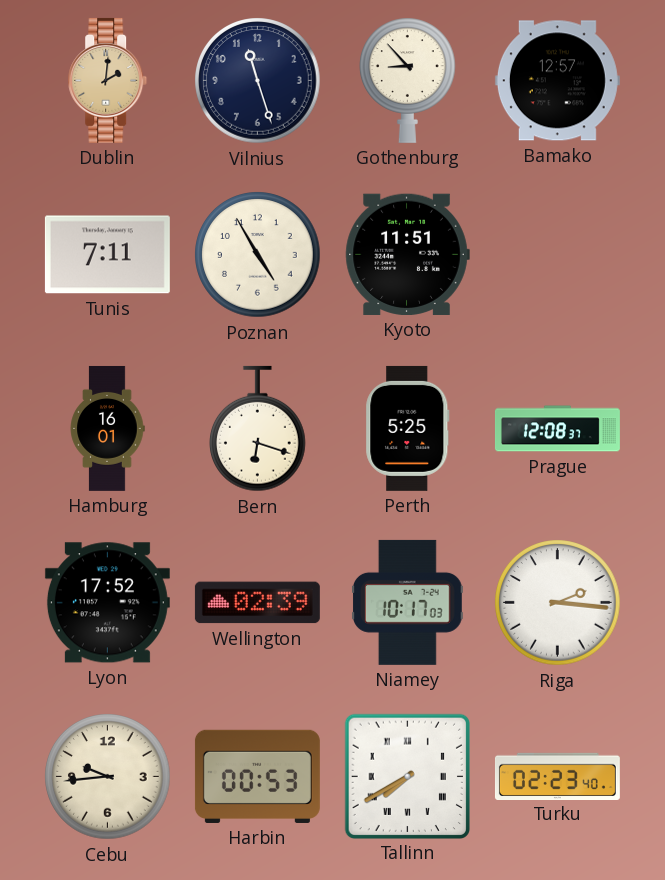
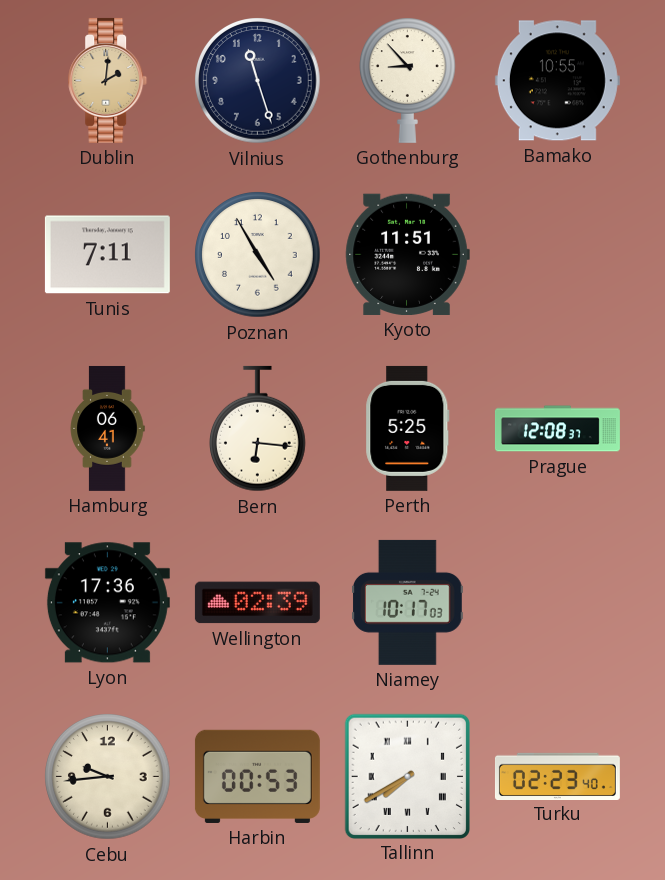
Bamako: 12:57 -> 10:55
Hamburg: 16:01 -> 06:41
Bern: 6:18 -> 6:16
Lyon: 17:52 -> 17:36
Riga: 2:16 -> none
